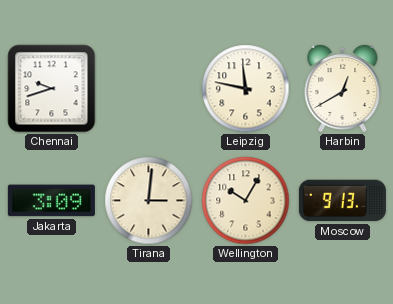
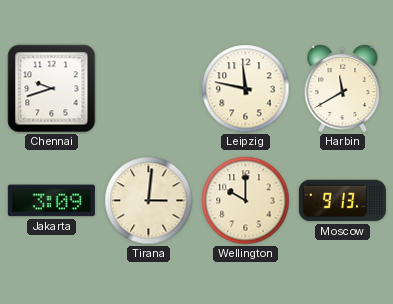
Harbin: 12:40 -> 11:40
Wellington: 10:05 -> 10:00
